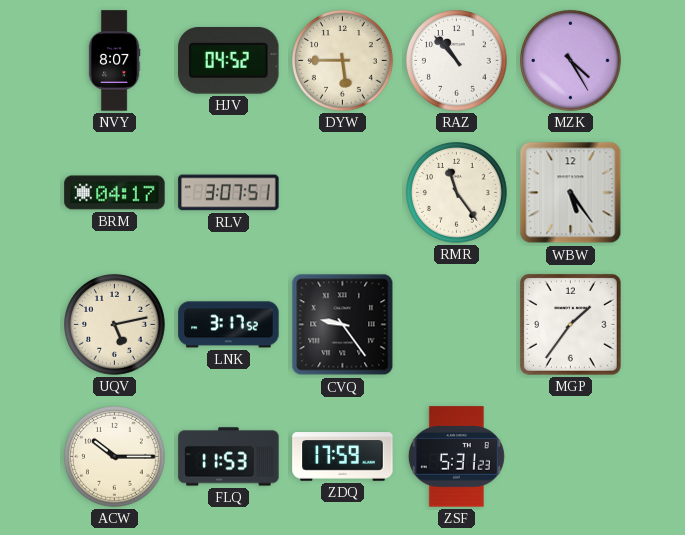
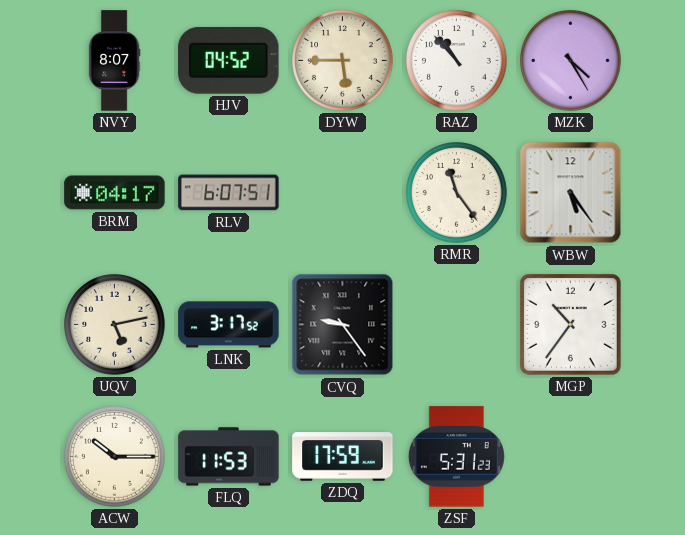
RLV: 3:07 -> 6:07
MGP: 1:36 -> 10:36
